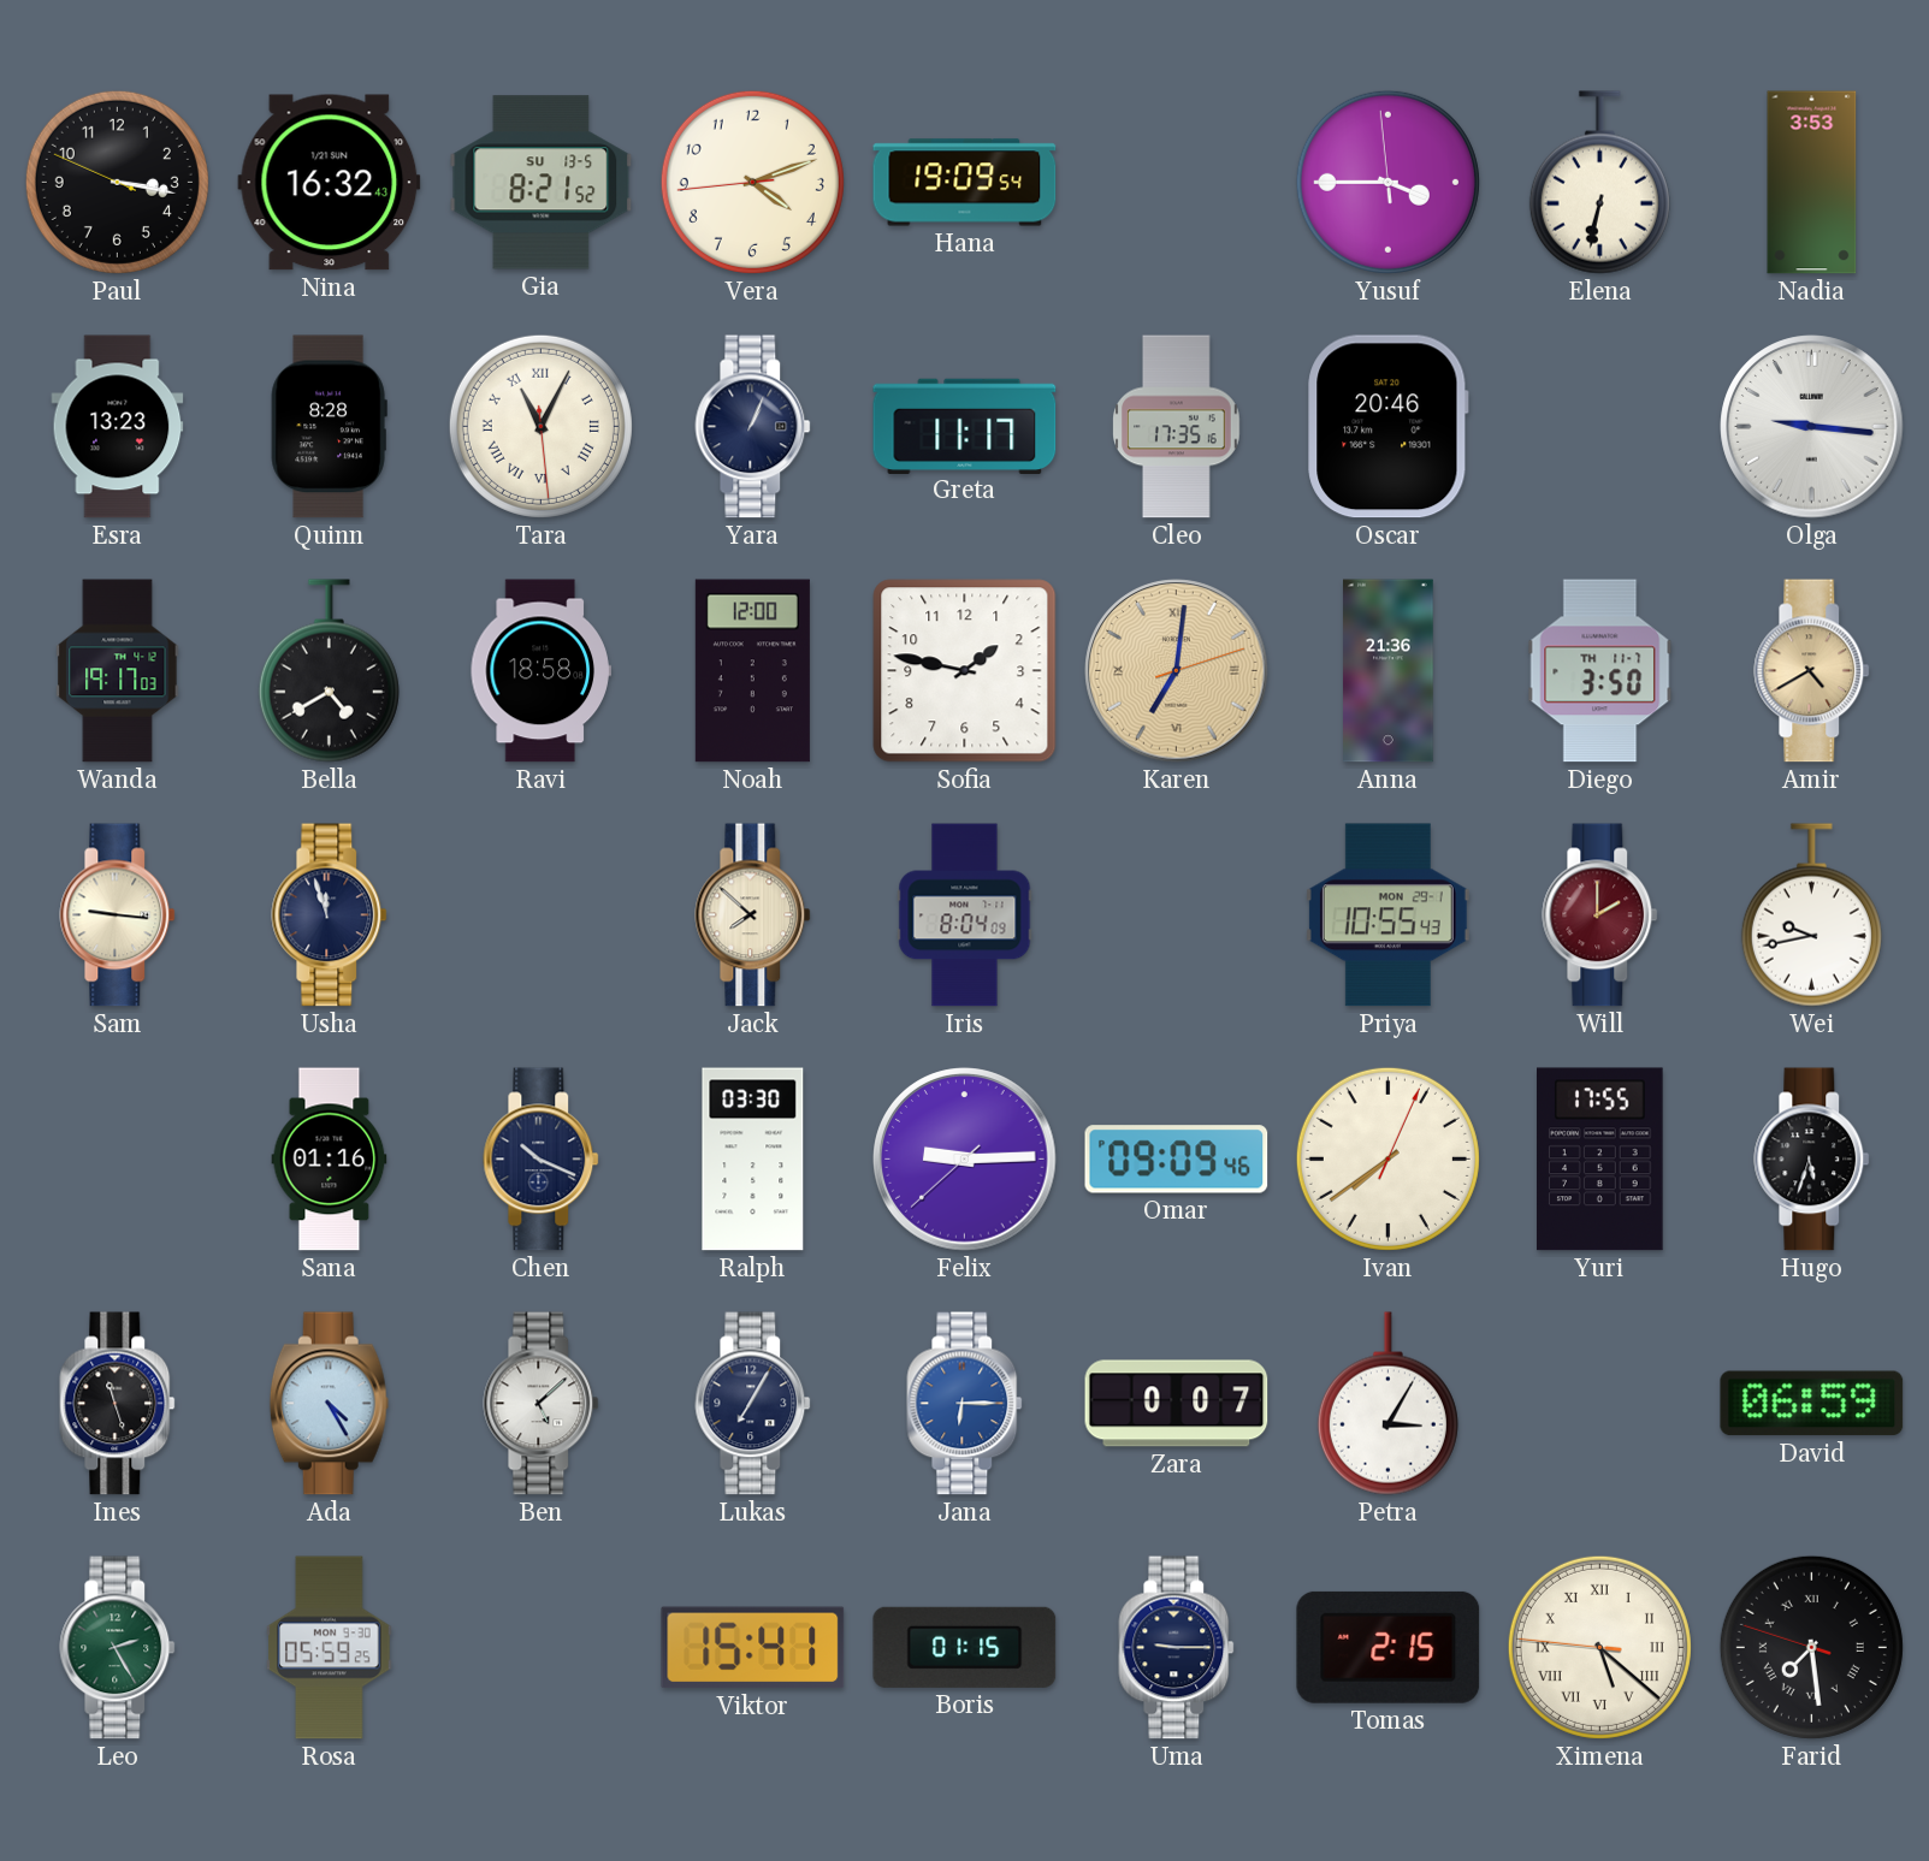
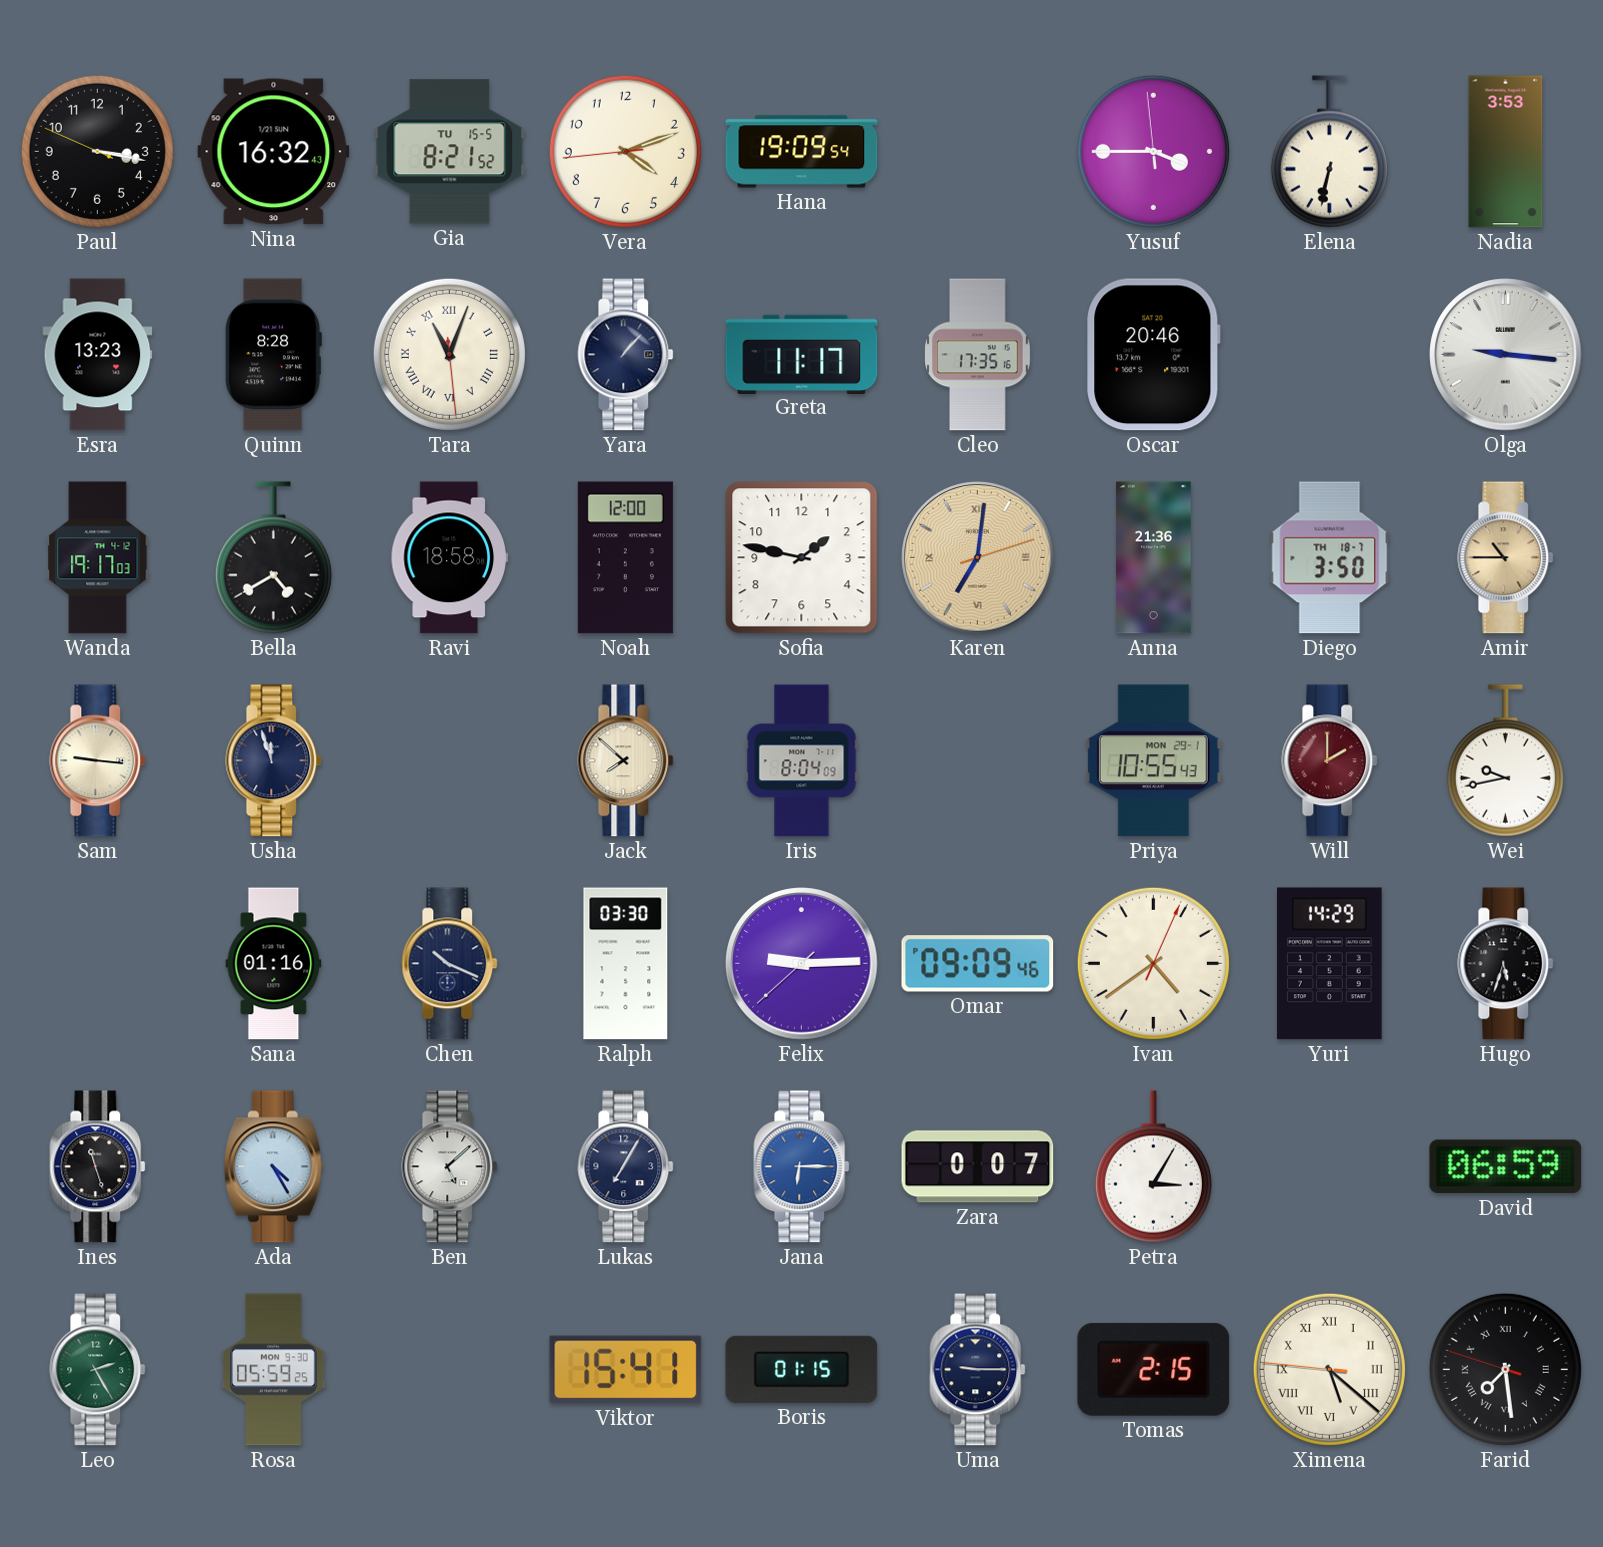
Gia date: SU 13-5 -> TU 15-5
Tara: 11:04 -> 11:03
Yara: 1:04 -> 1:07
Diego date: TH 11-7 -> TH 18-7
Amir: 4:40 -> 10:45
Ivan: 7:39 -> 4:39
Yuri: 17:55 -> 14:29
